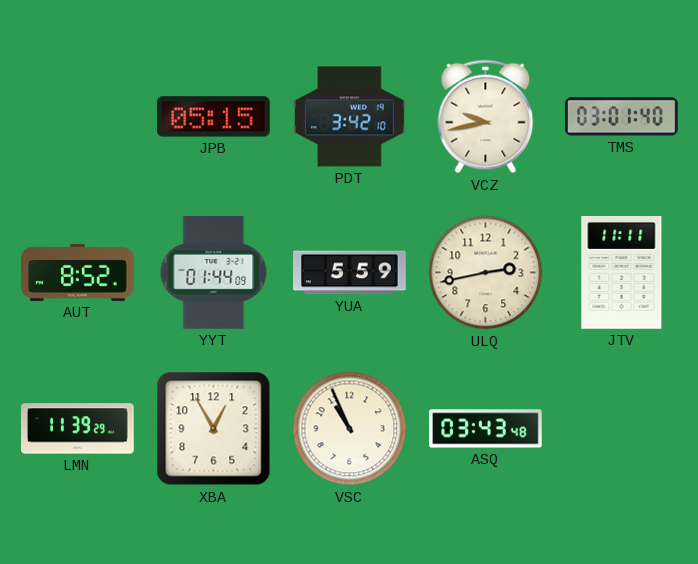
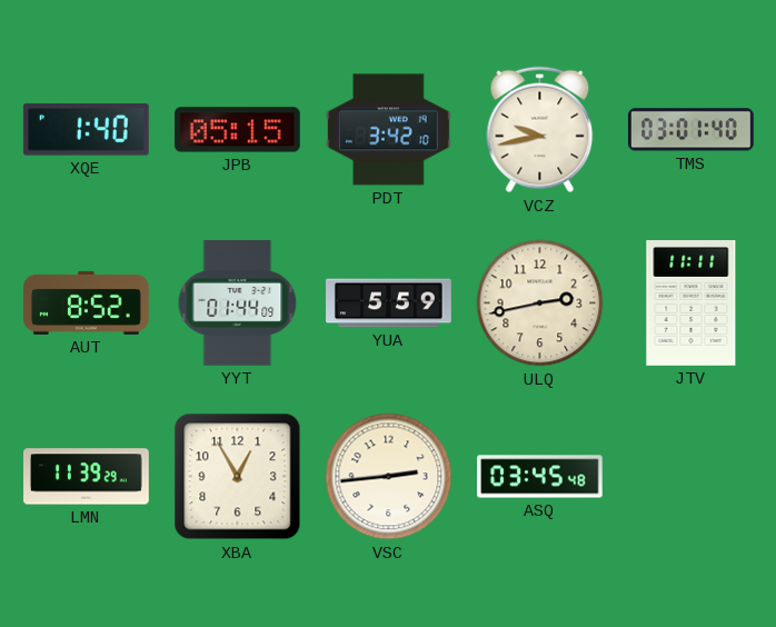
XQE: none -> 1:40
VSC: 10:56 -> 2:44
ASQ: 03:43 -> 03:45
